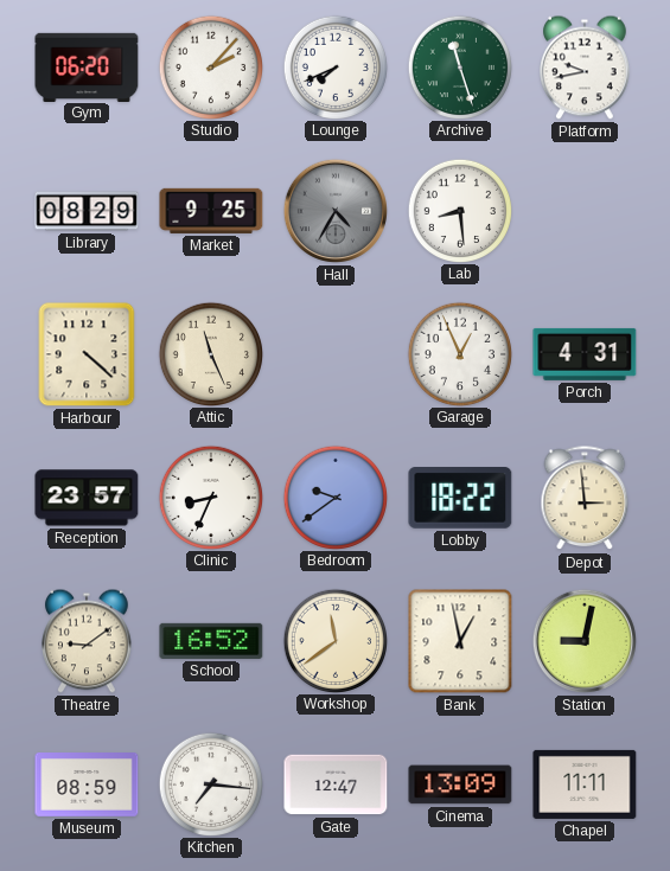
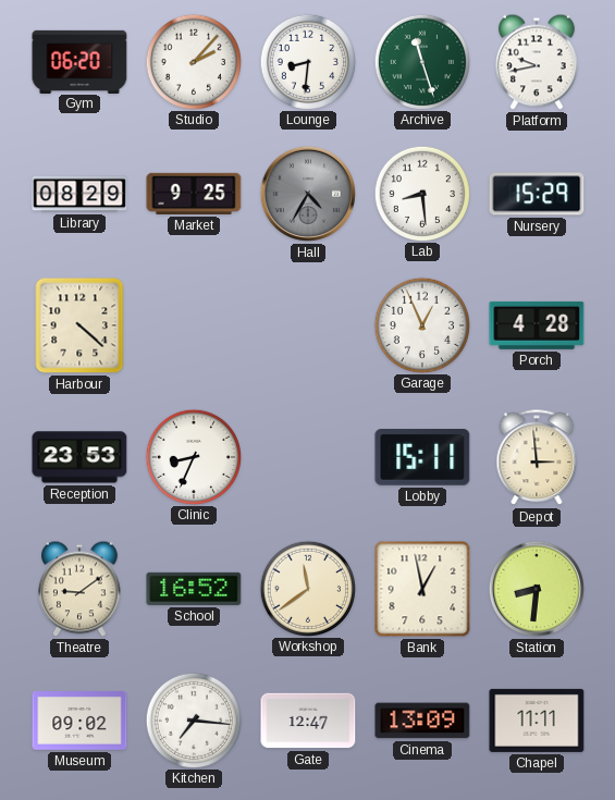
Lounge: 7:41 -> 8:31
Nursery: none -> 15:29
Attic: 11:26 -> none
Porch: 4:31 -> 4:28
Reception: 23:57 -> 23:53
Bedroom: 9:39 -> none
Lobby: 18:22 -> 15:11
Station: 9:02 -> 8:31
Museum: 08:59 -> 09:02
